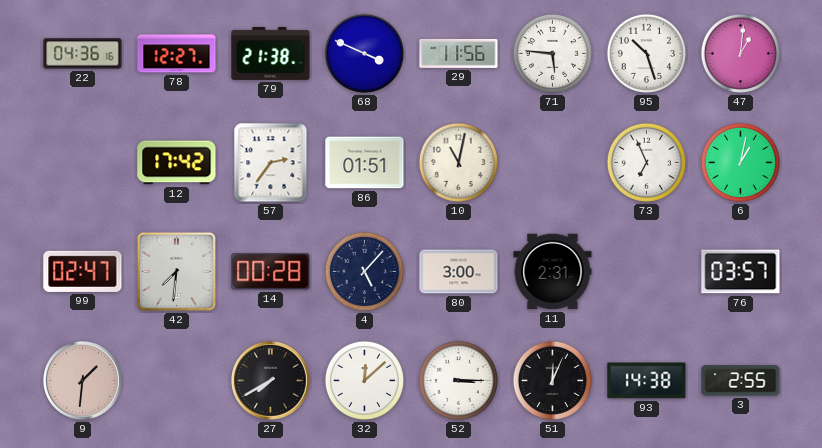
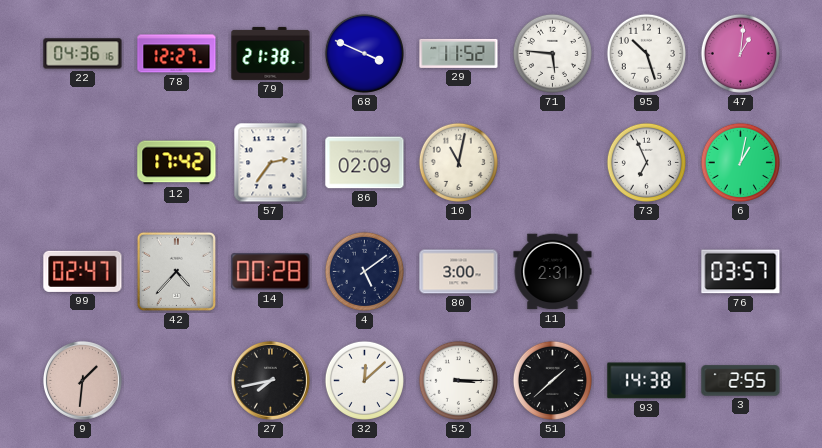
29: 11:56 -> 11:52
86: 01:51 -> 02:09
42: 7:31 -> 4:37
4: 5:07 -> 5:09
27: 7:40 -> 7:43
51: 12:04 -> 1:38
